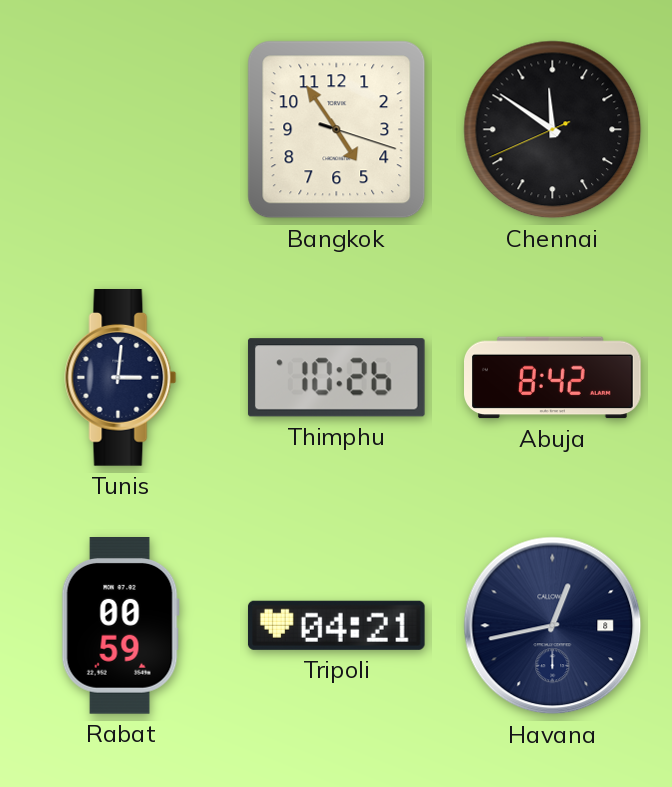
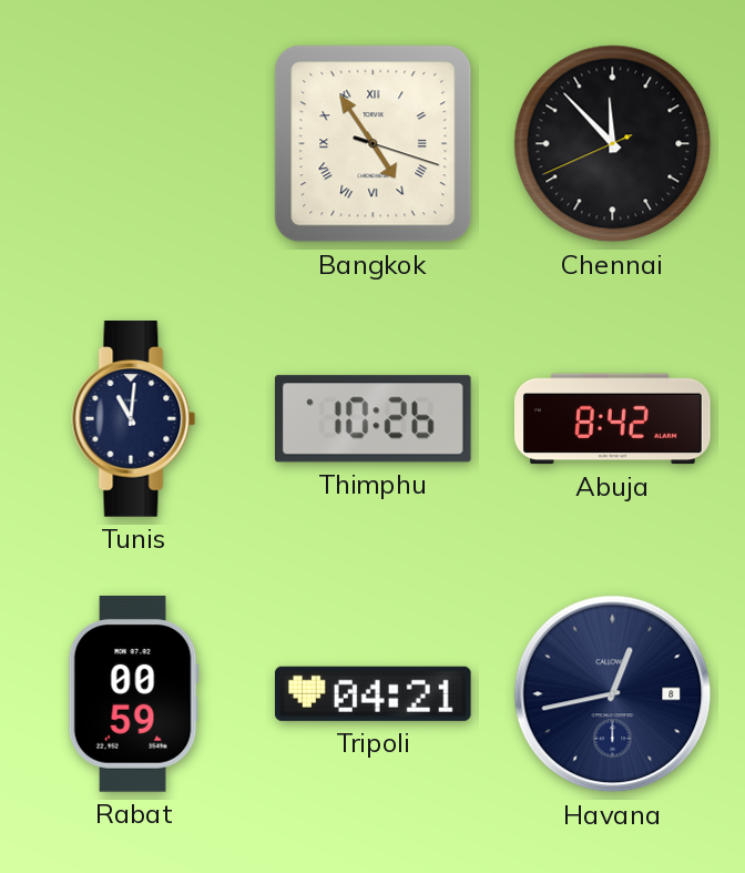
Bangkok numerals: Arabic -> Roman
Chennai: 11:50 -> 11:52
Tunis: 3:01 -> 11:01
